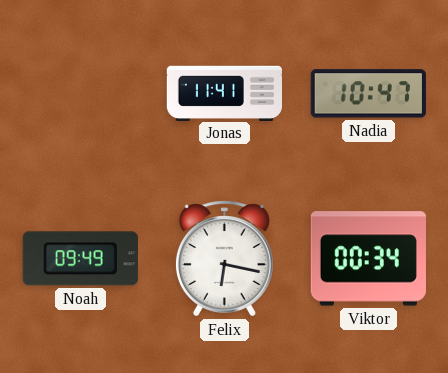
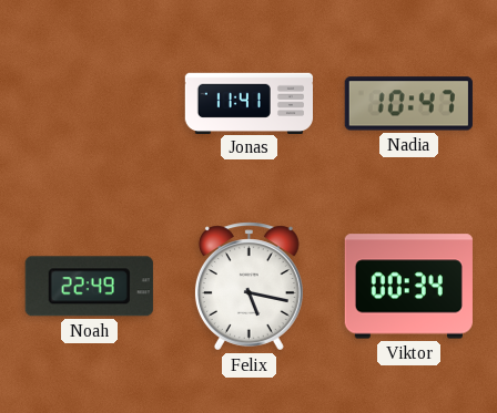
Noah: 09:49 -> 22:49
Felix: 6:17 -> 5:17
